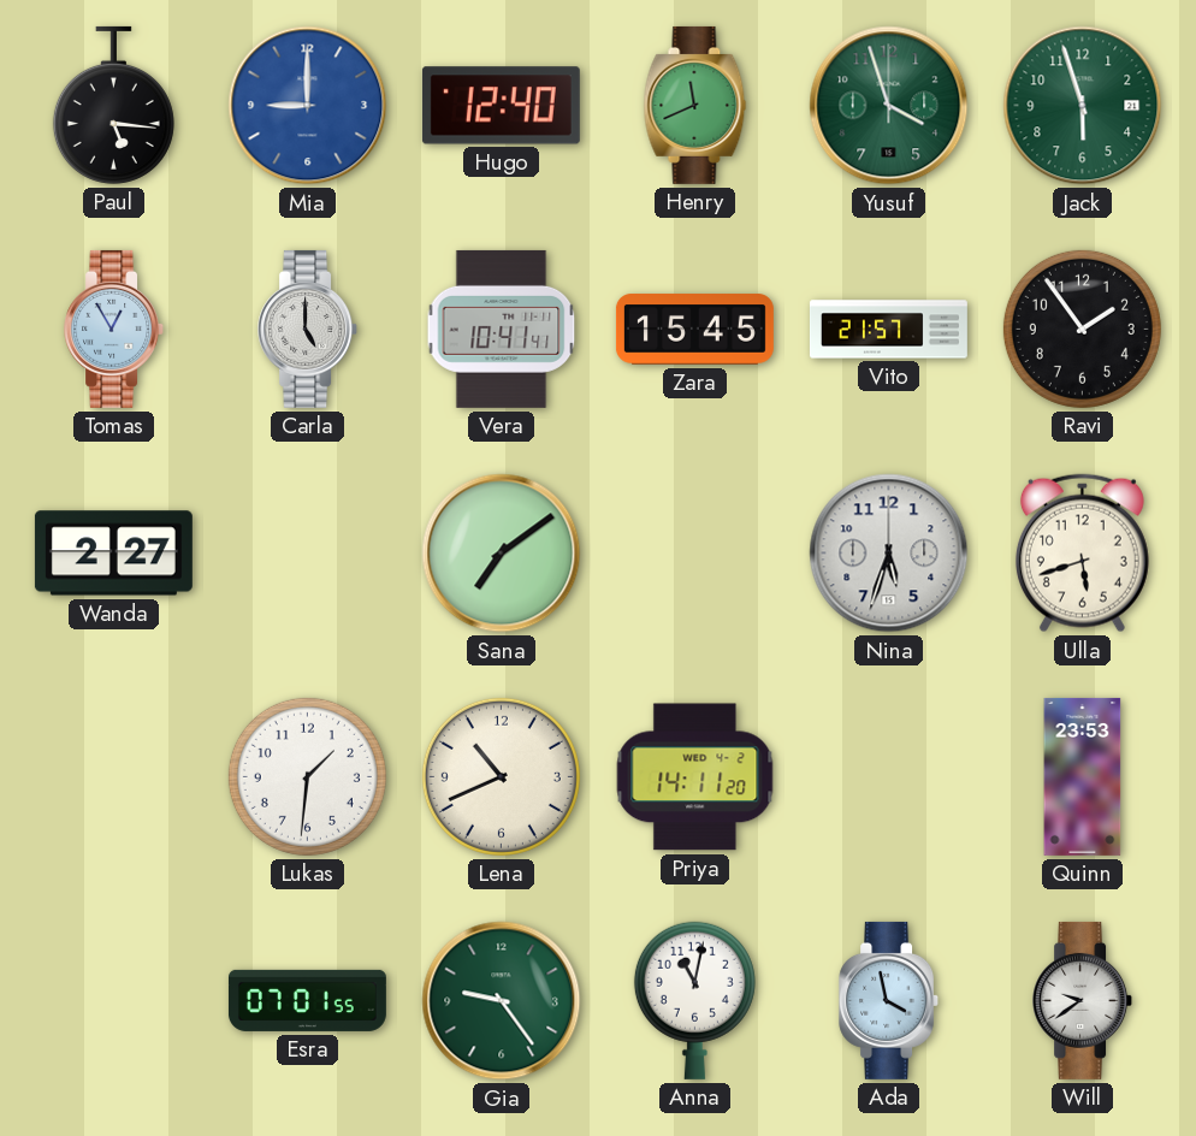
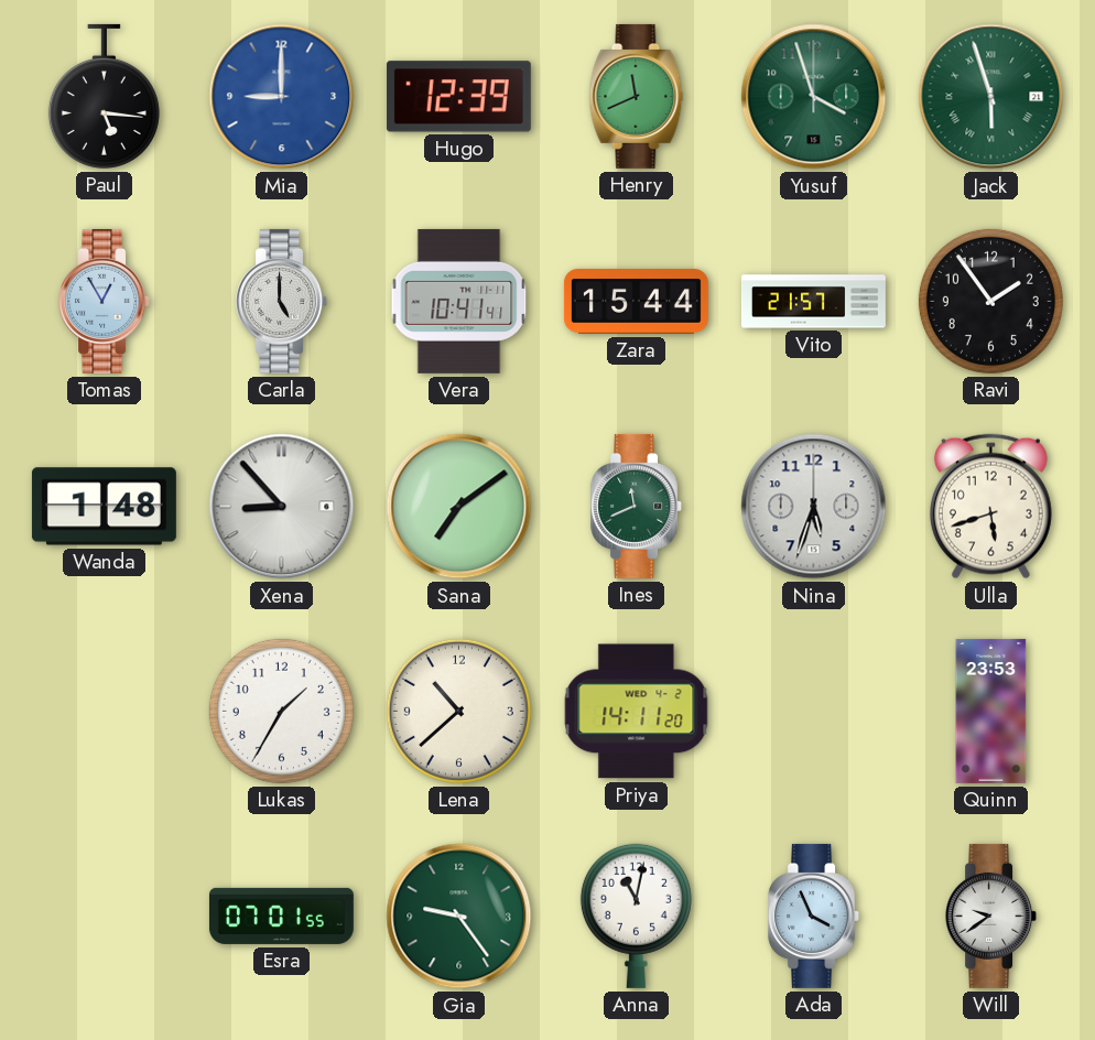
Hugo: 12:40 -> 12:39
Jack numerals: Arabic -> Roman
Zara: 15:45 -> 15:44
Wanda: 2:27 -> 1:48
Xena: none -> 8:53
Ines: none -> 11:41
Lukas: 1:31 -> 1:35
Lena: 10:41 -> 10:38
Ada: 3:58 -> 3:56
